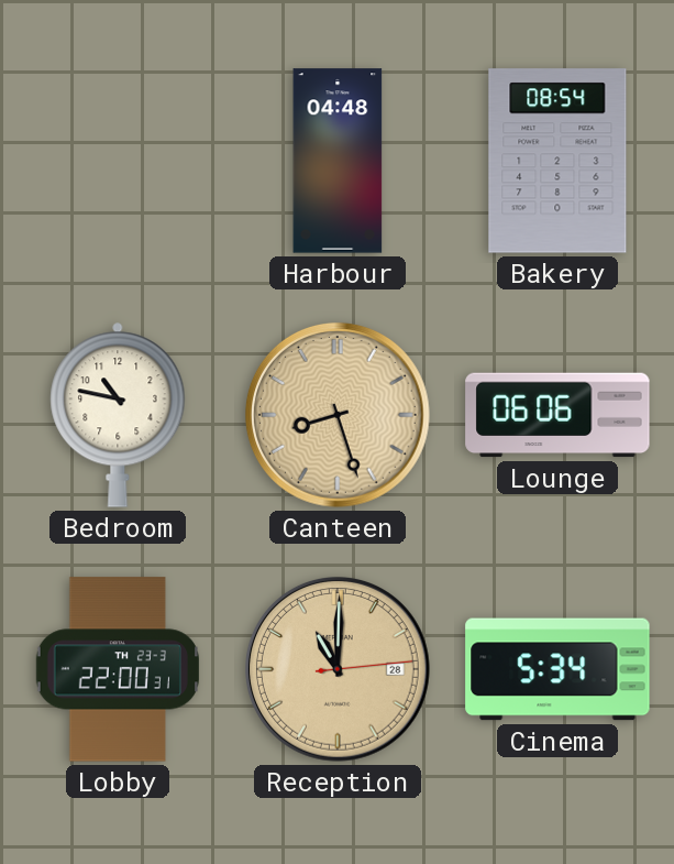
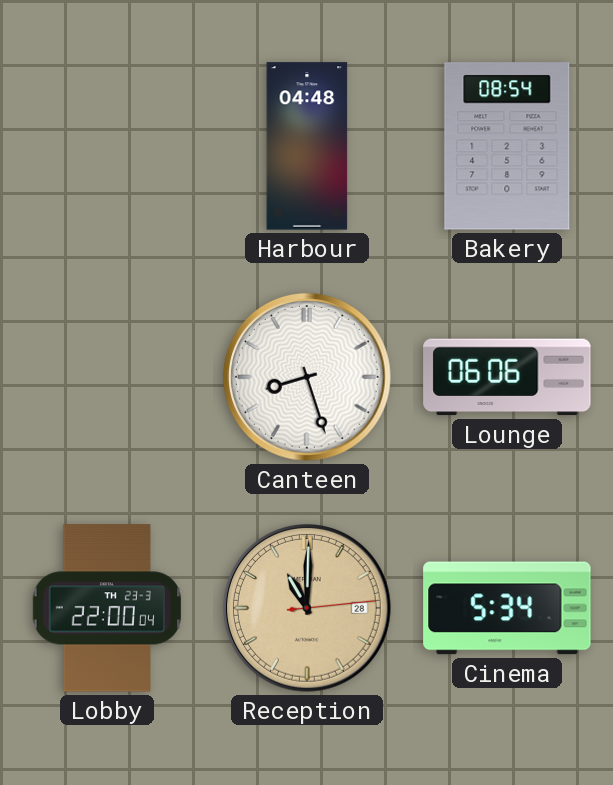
Bedroom: 10:47 -> none
Canteen dial: champagne -> white
Lobby: 22:00:31 -> 22:00:04
